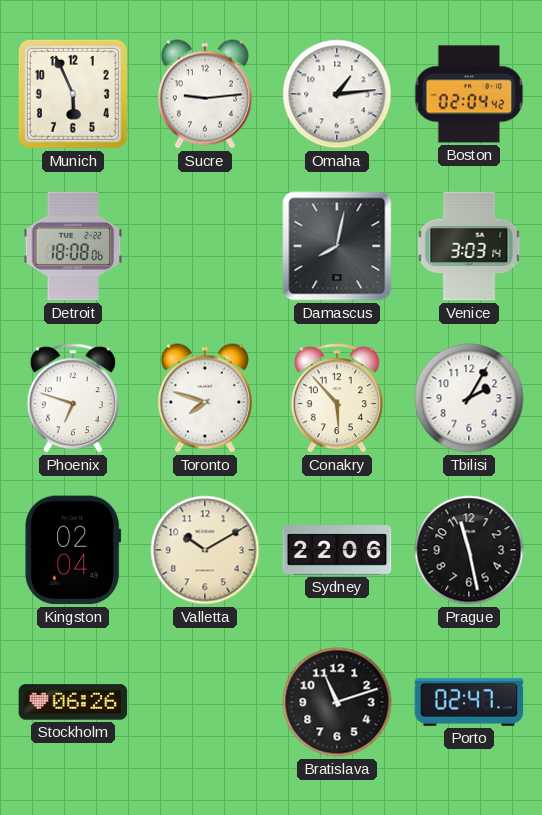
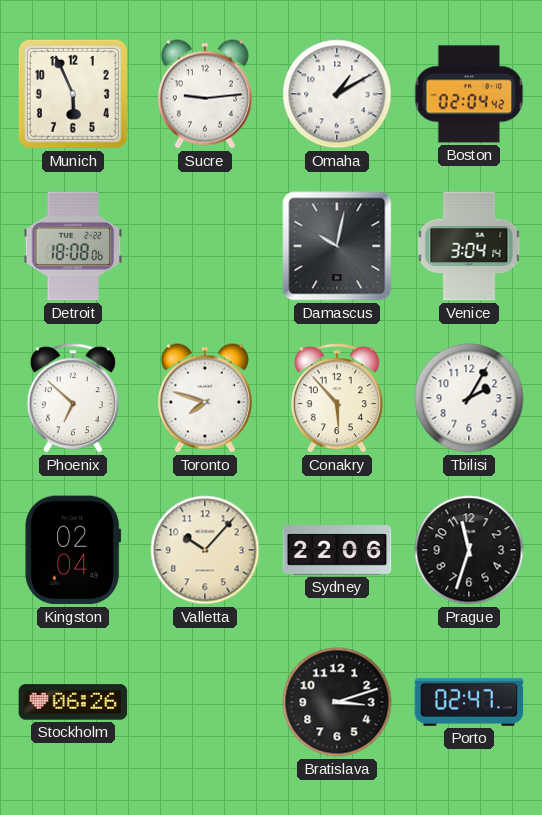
Omaha: 1:14 -> 1:10
Damascus: 8:02 -> 10:02
Venice: 3:03 -> 3:04
Phoenix: 6:48 -> 6:52
Valletta: 10:10 -> 10:07
Prague: 11:28 -> 11:33
Bratislava: 11:12 -> 3:12
